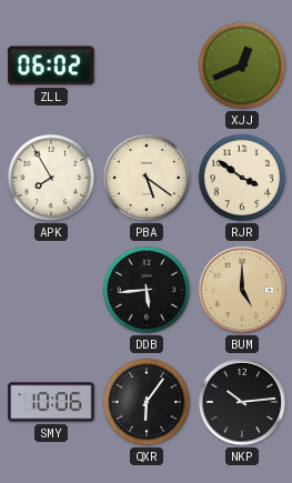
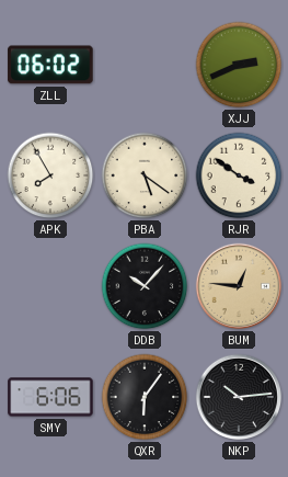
XJJ: 12:41 -> 2:41
DDB: 5:44 -> 10:07
BUM: 5:00 -> 12:46
SMY: 10:06 -> 6:06
